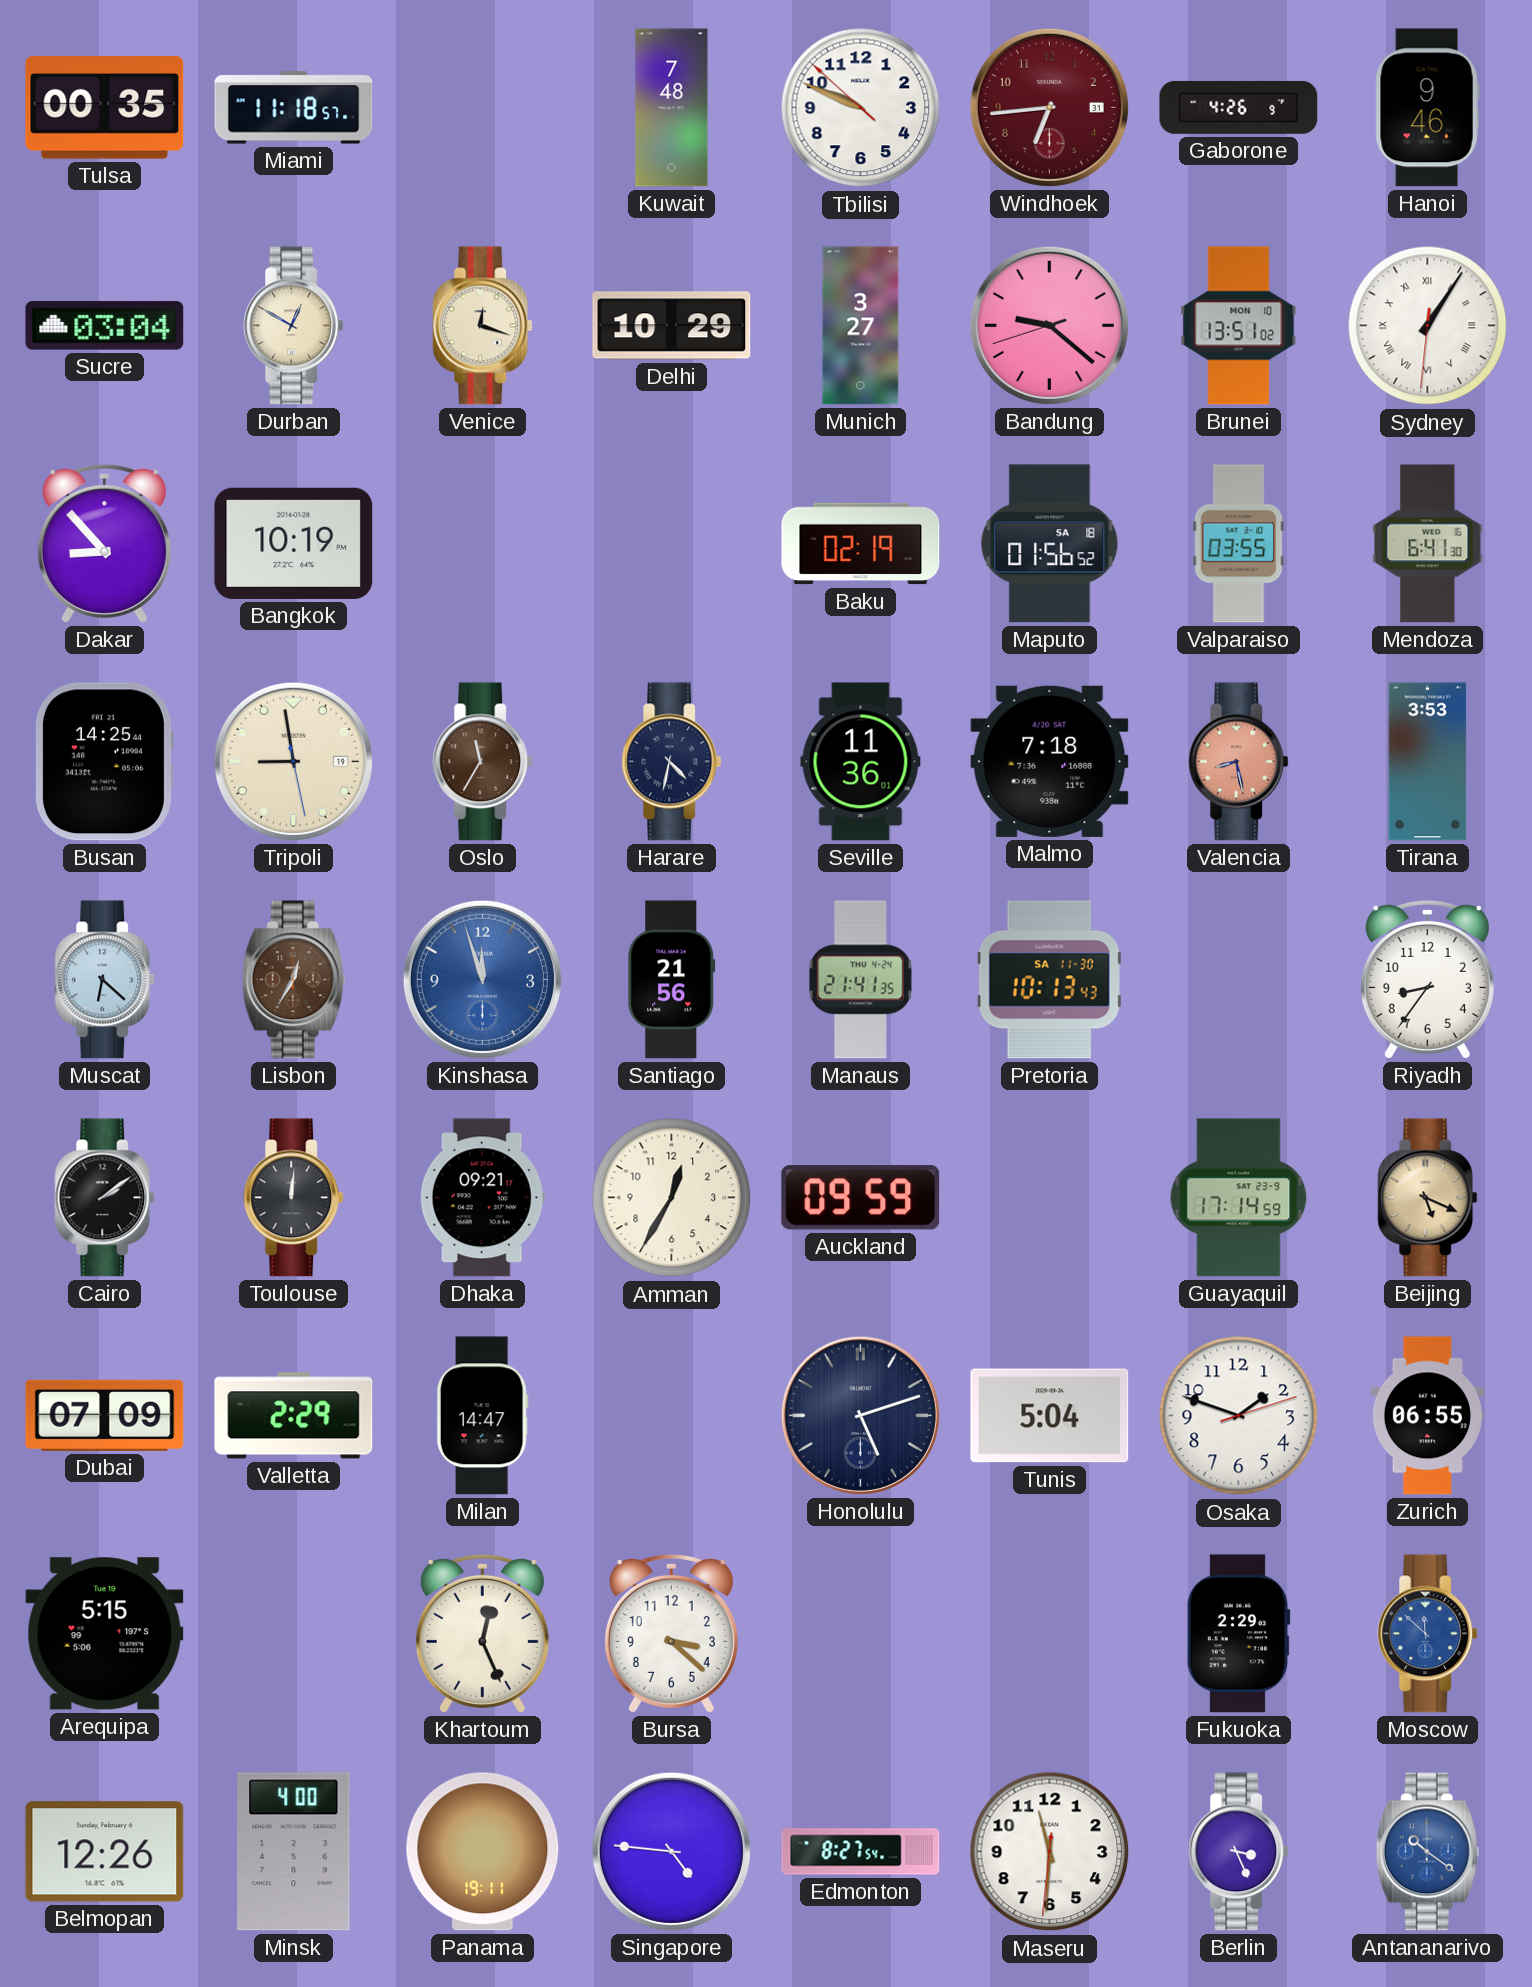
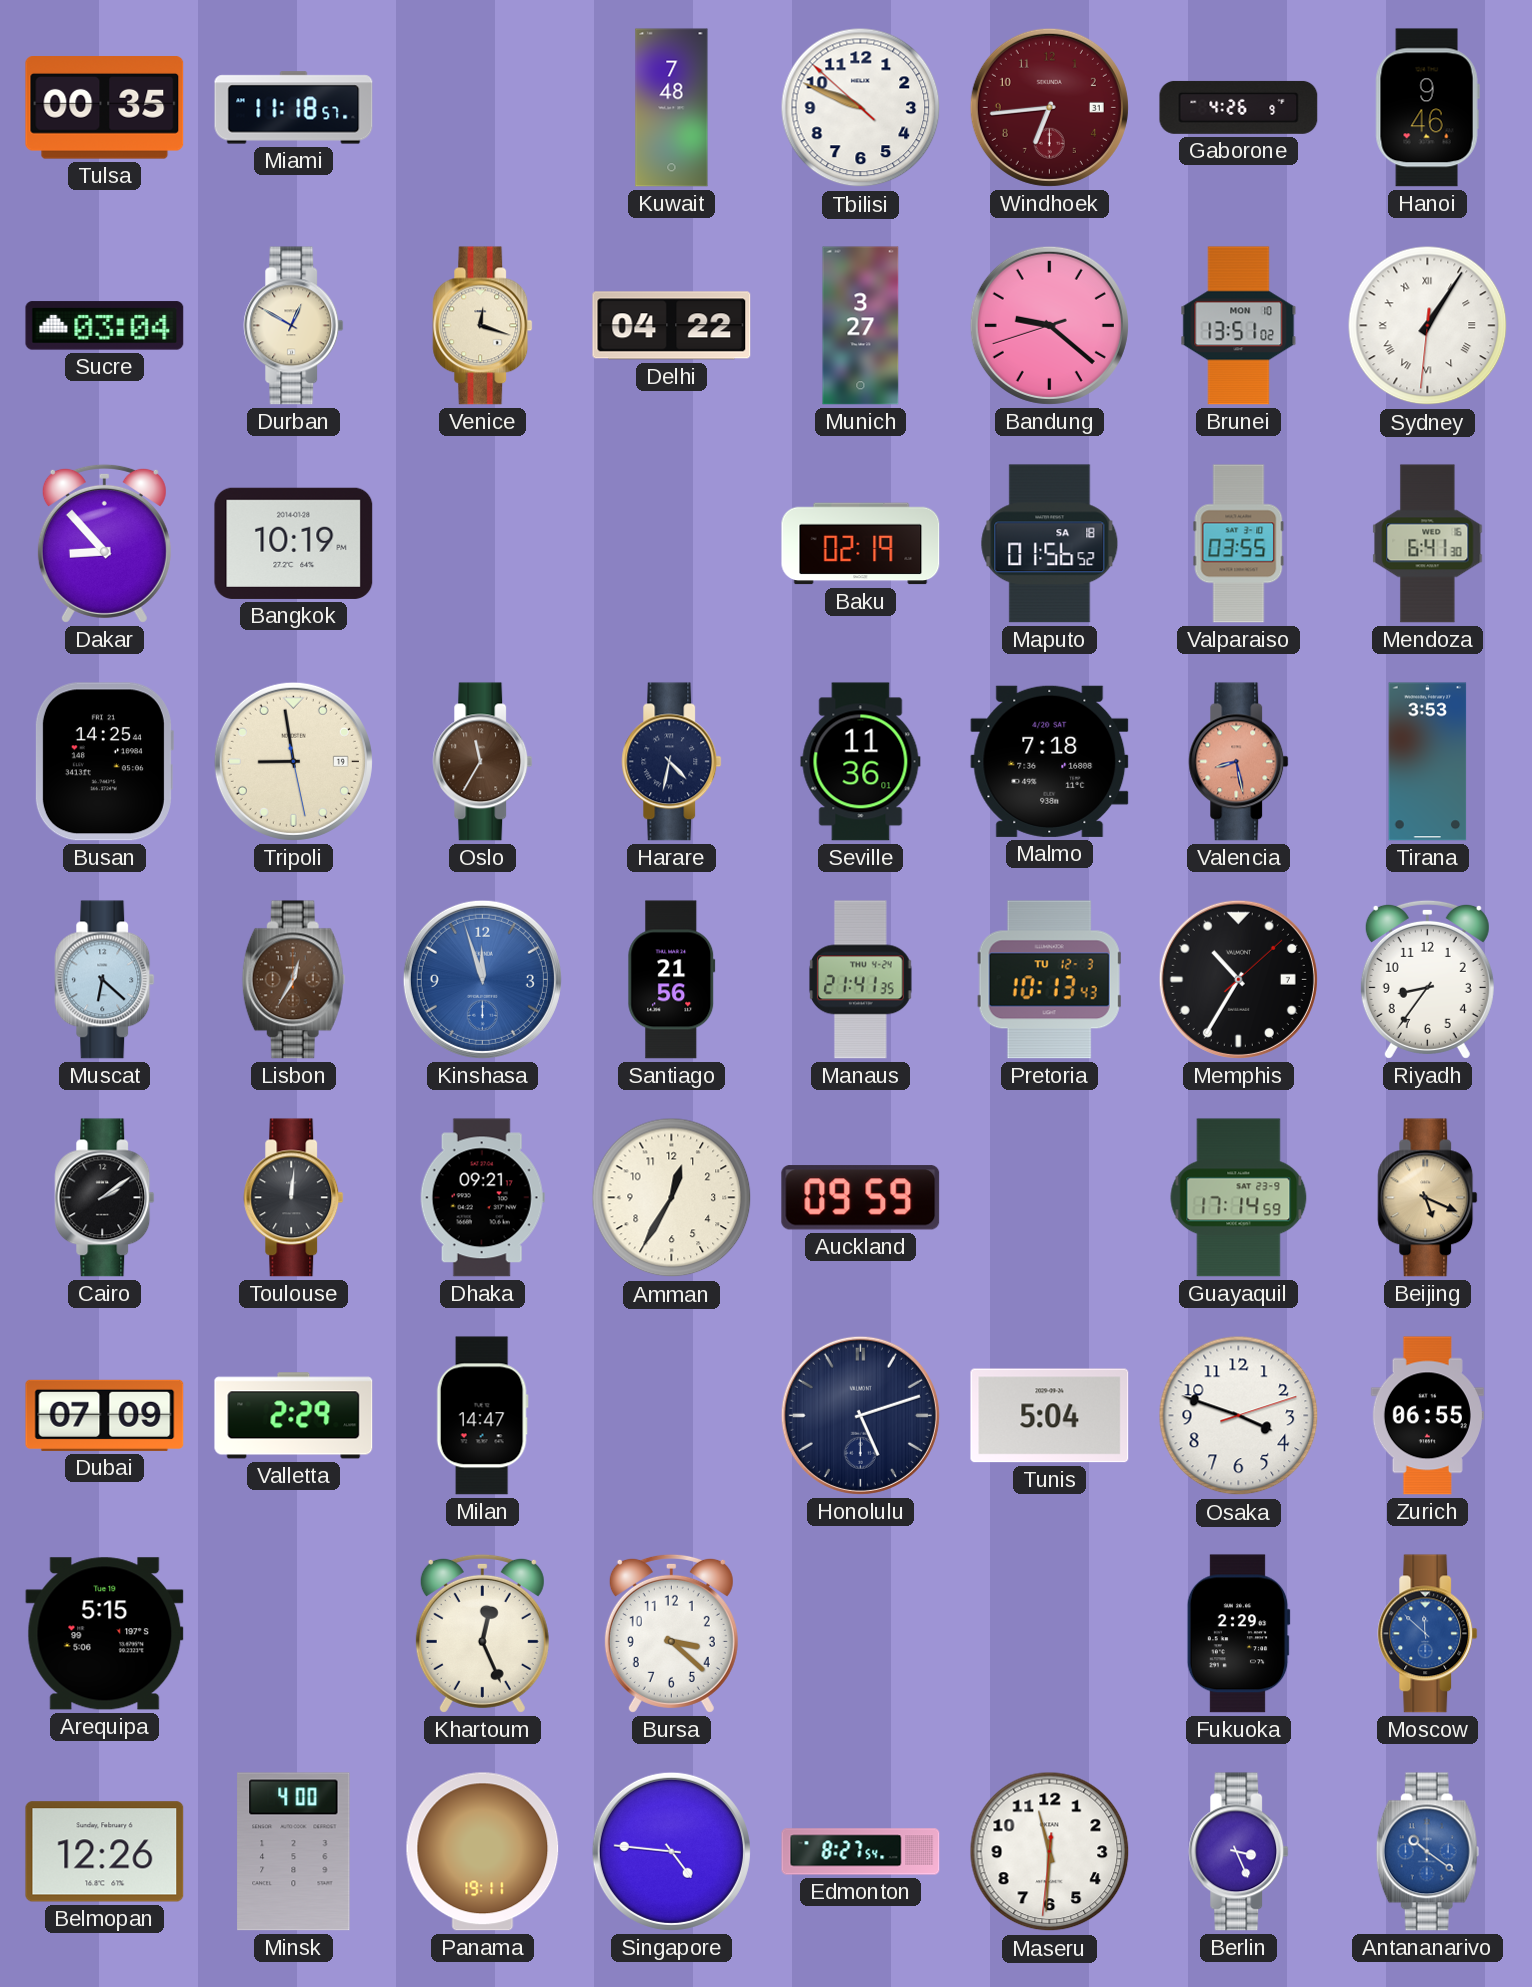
Delhi: 10:29 -> 04:22
Pretoria date: SA 11-30 -> TU 12-3
Memphis: none -> 10:35
Osaka: 1:48 -> 3:48
